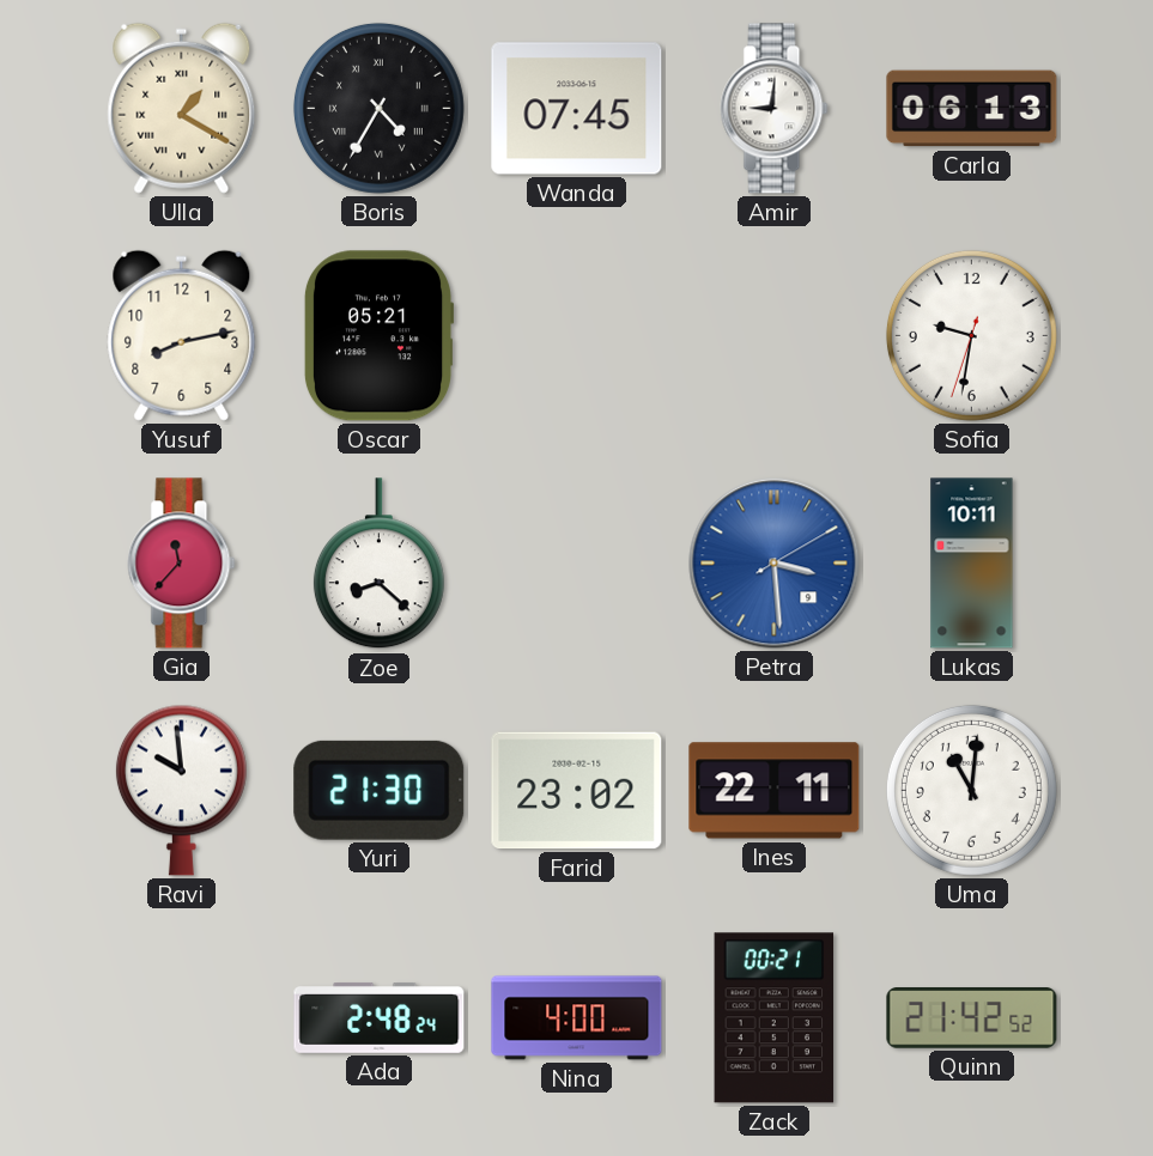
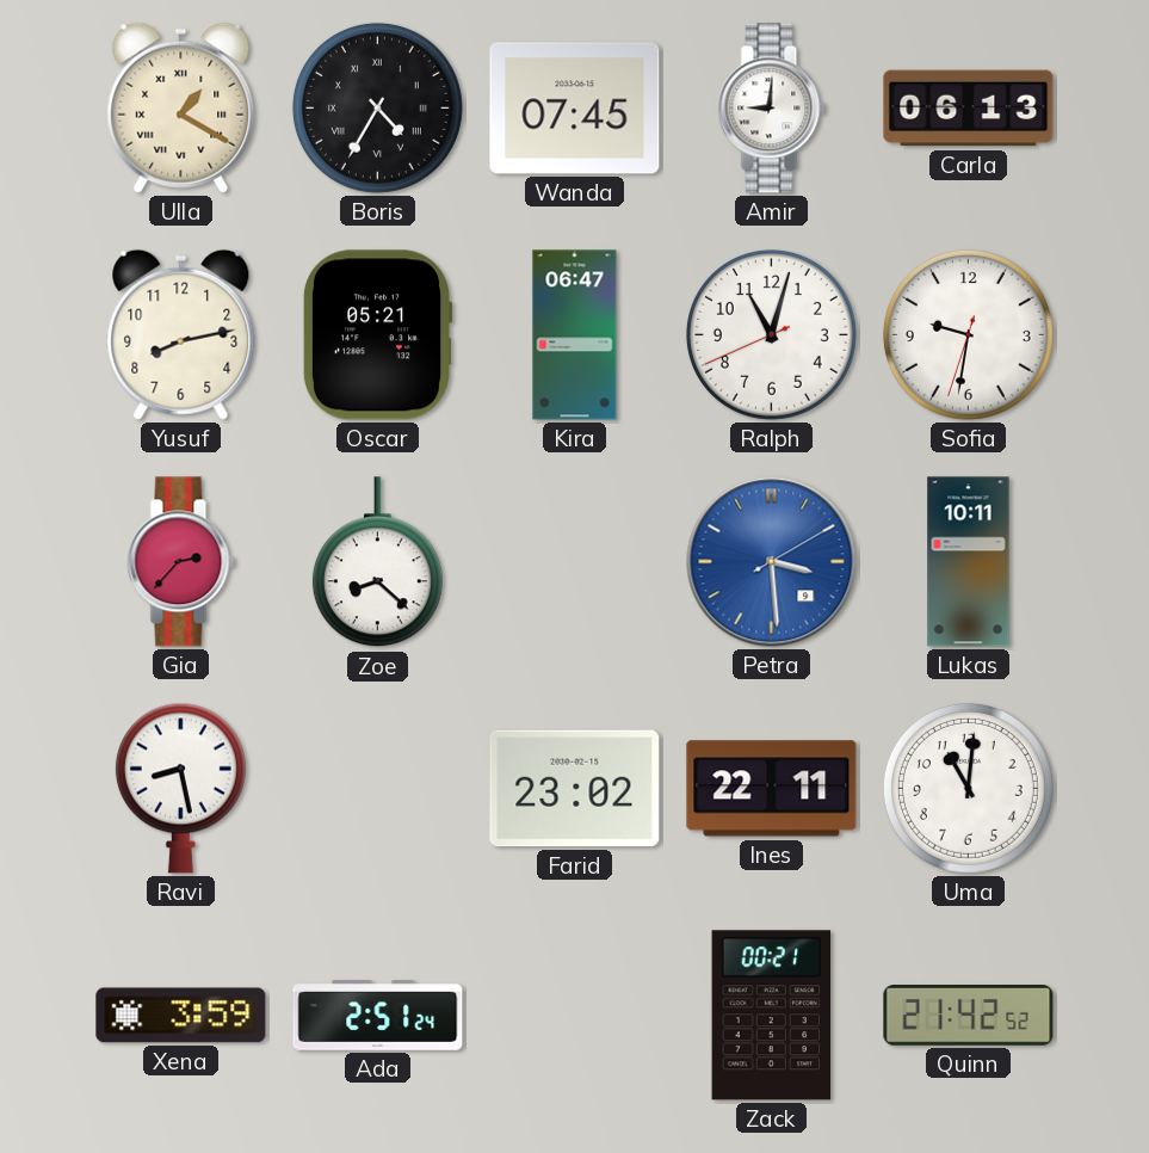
Kira: none -> 06:47
Ralph: none -> 11:02
Gia: 11:37 -> 2:37
Ravi: 9:59 -> 8:28
Yuri: 21:30 -> none
Xena: none -> 3:59
Ada: 2:48 -> 2:51
Nina: 4:00 -> none
